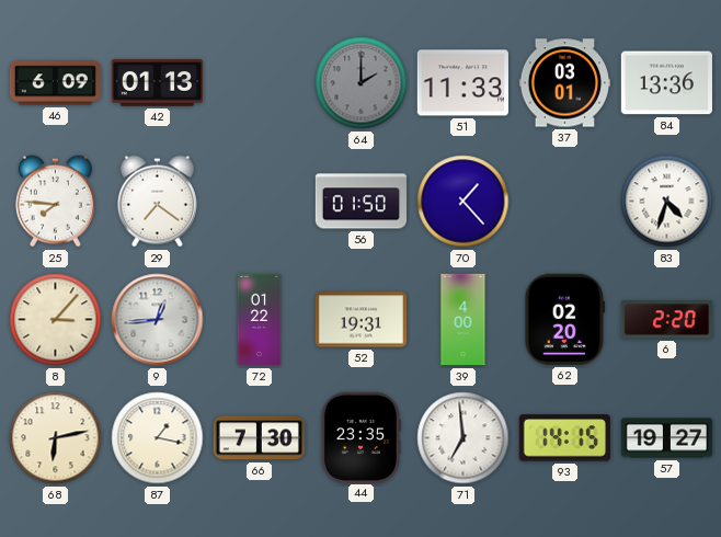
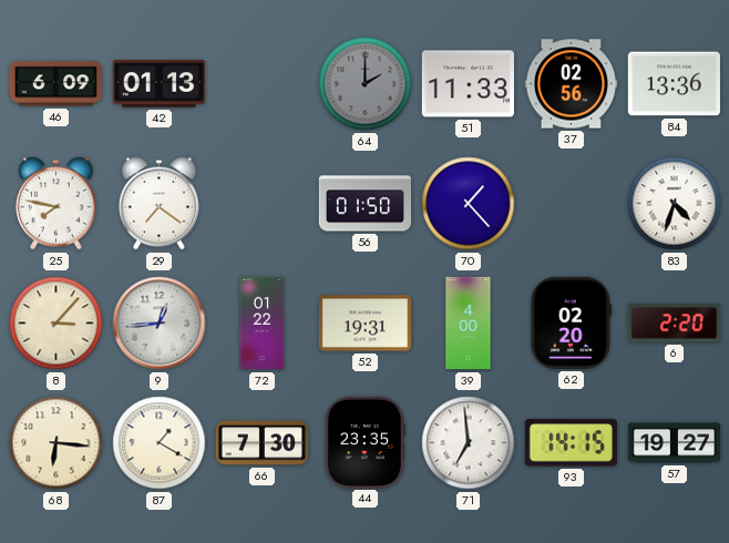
37: 03:01 -> 02:56
25: 7:46 -> 7:47
68: 6:13 -> 6:16
87: 1:17 -> 1:20
